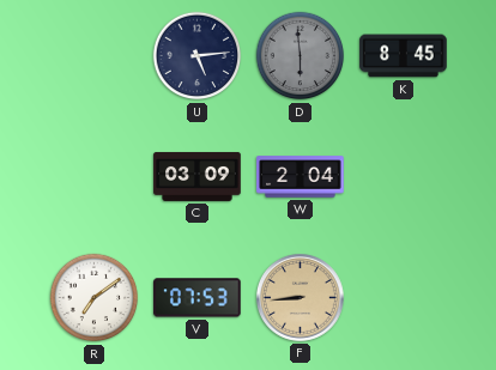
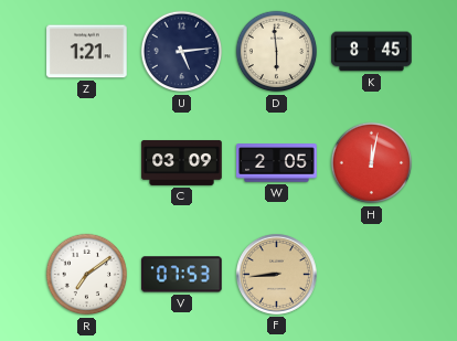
Z: none -> 1:21
D dial: grey -> cream
W: 2:04 -> 2:05
H: none -> 12:02
